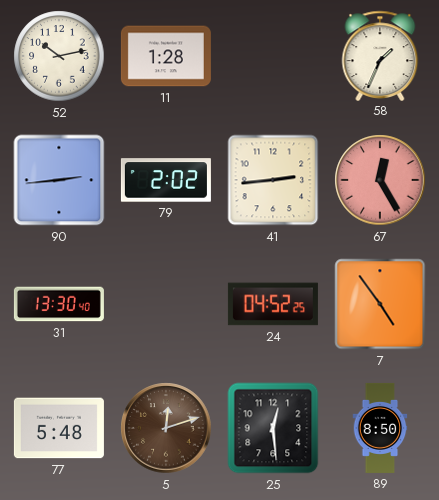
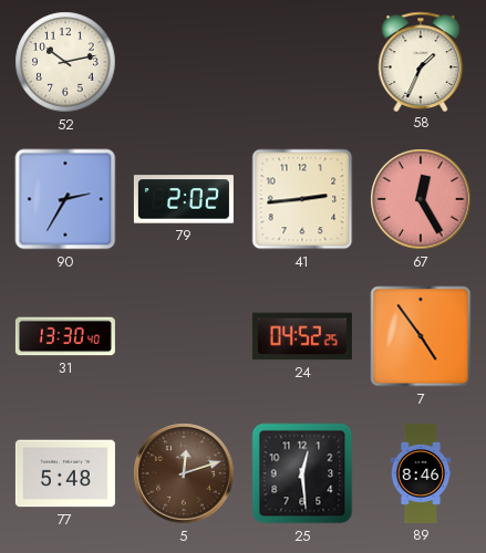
11: 1:28 -> none
90: 2:44 -> 2:35
89: 8:50 -> 8:46
